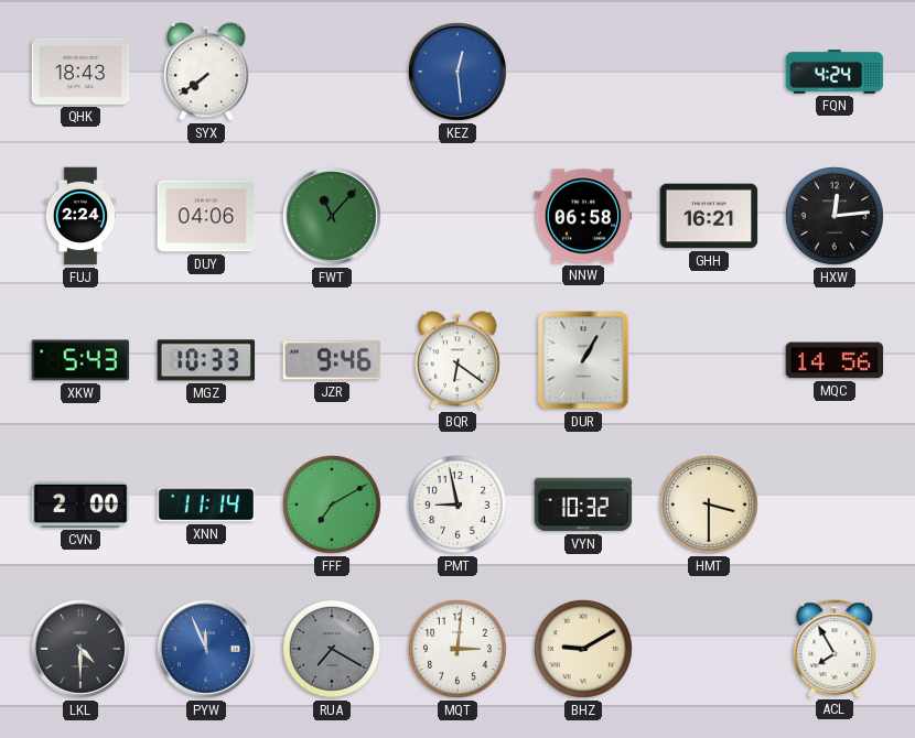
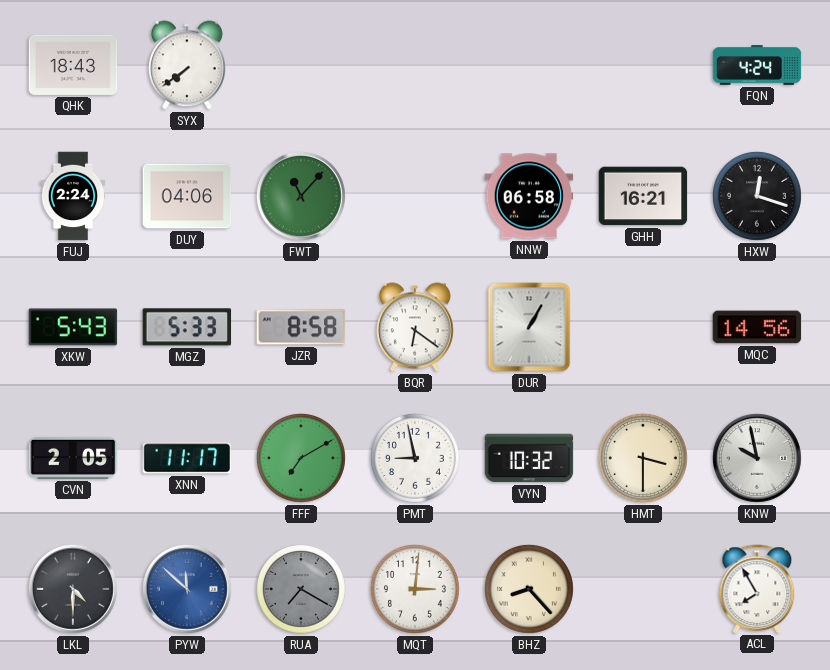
KEZ: 12:29 -> none
HXW: 12:14 -> 12:18
MGZ: 10:33 -> 5:33
JZR: 9:46 -> 8:58
CVN: 2:00 -> 2:05
XNN: 11:14 -> 11:17
KNW: none -> 9:58
PYW: 11:56 -> 11:52
BHZ: 9:10 -> 8:23
